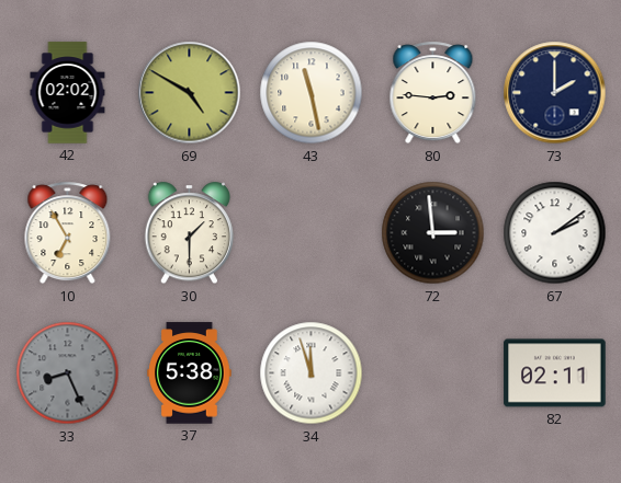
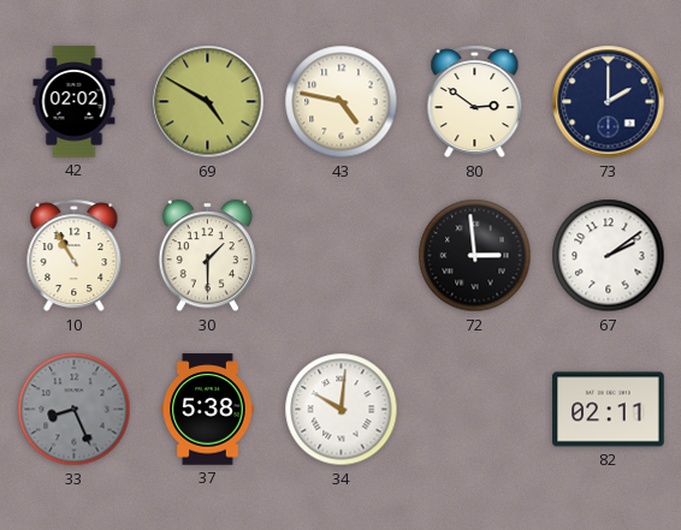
43: 11:28 -> 4:47
80: 2:46 -> 2:51
10: 6:55 -> 10:55
34: 11:57 -> 10:01
